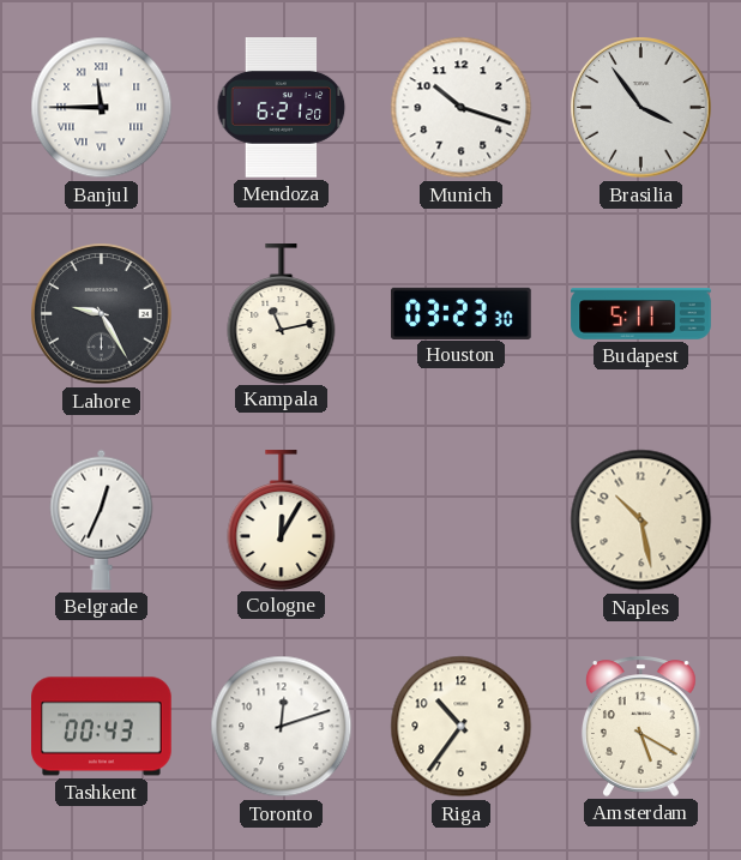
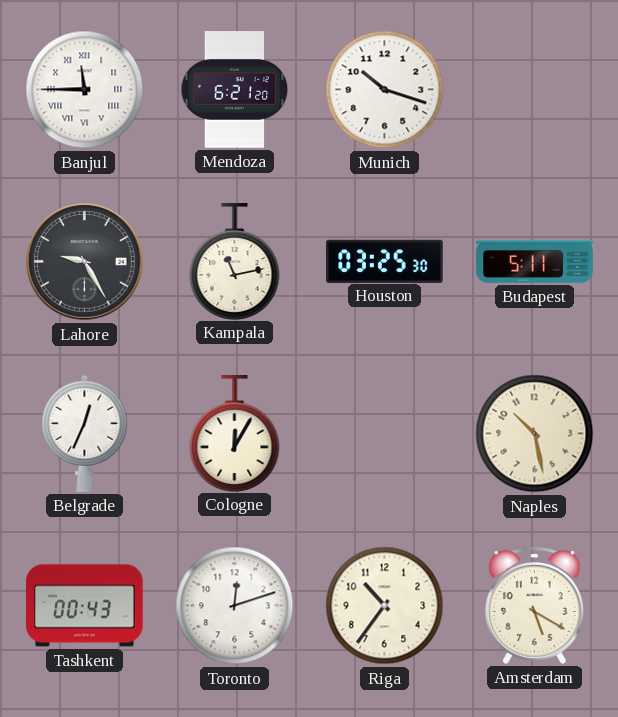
Brasilia: 3:54 -> none
Houston: 03:23 -> 03:25
